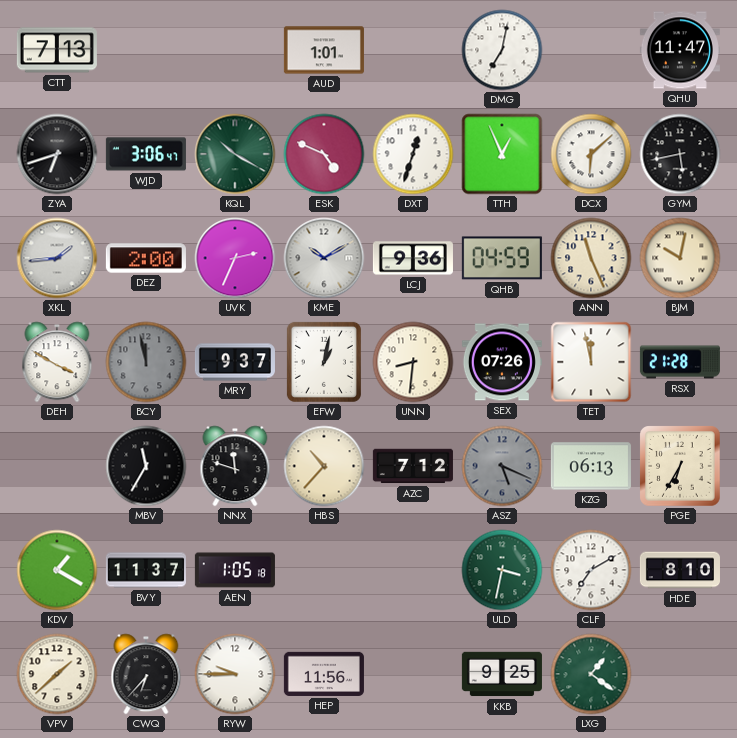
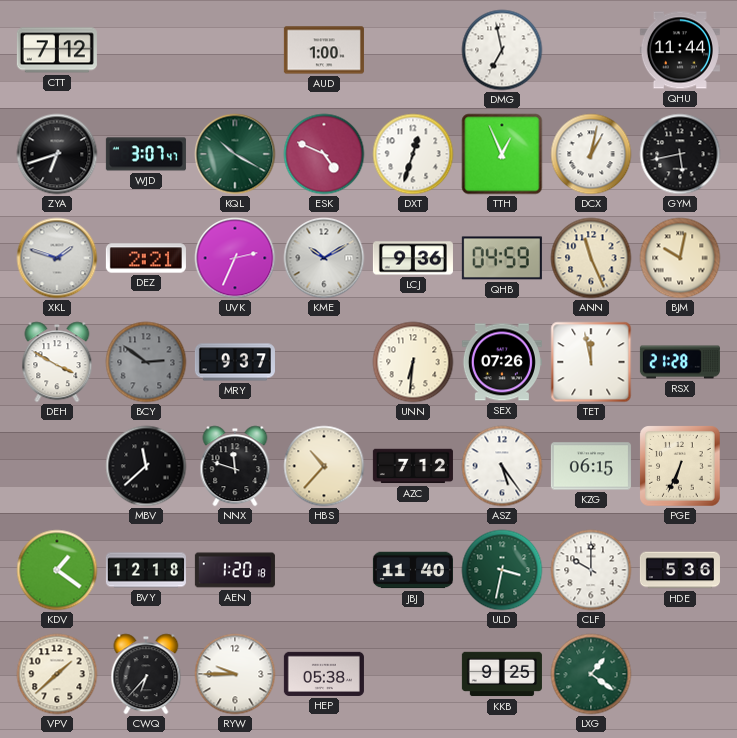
CTT: 7:13 -> 7:12
AUD: 1:01 -> 1:00
DMG: 7:02 -> 6:58
QHU: 11:47 -> 11:44
WJD: 3:06 -> 3:07
DCX: 6:08 -> 1:02
XKL: 1:44 -> 1:48
DEZ: 2:00 -> 2:21
BCY: 11:58 -> 2:51
EFW: 1:02 -> none
UNN: 8:31 -> 6:31
MBV: 11:35 -> 11:38
ASZ: 5:19 -> 5:24
ASZ dial: grey -> white
KZG: 06:13 -> 06:15
PGE: 6:35 -> 6:34
KDV: 1:20 -> 1:21
BVY: 11:37 -> 12:18
AEN: 1:05 -> 1:20
JBJ: none -> 11:40
CLF: 7:10 -> 10:00
HDE: 8:10 -> 5:36
HEP: 11:56 -> 05:38
